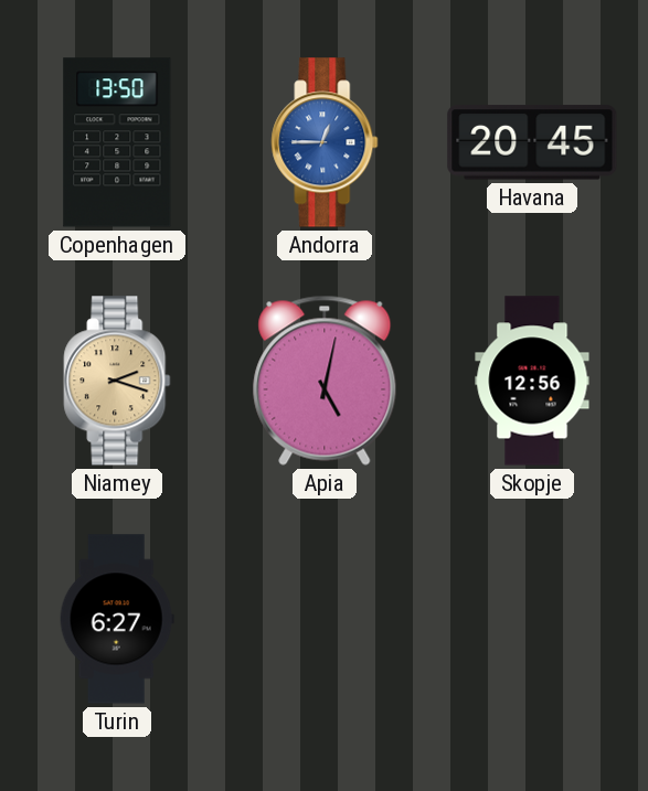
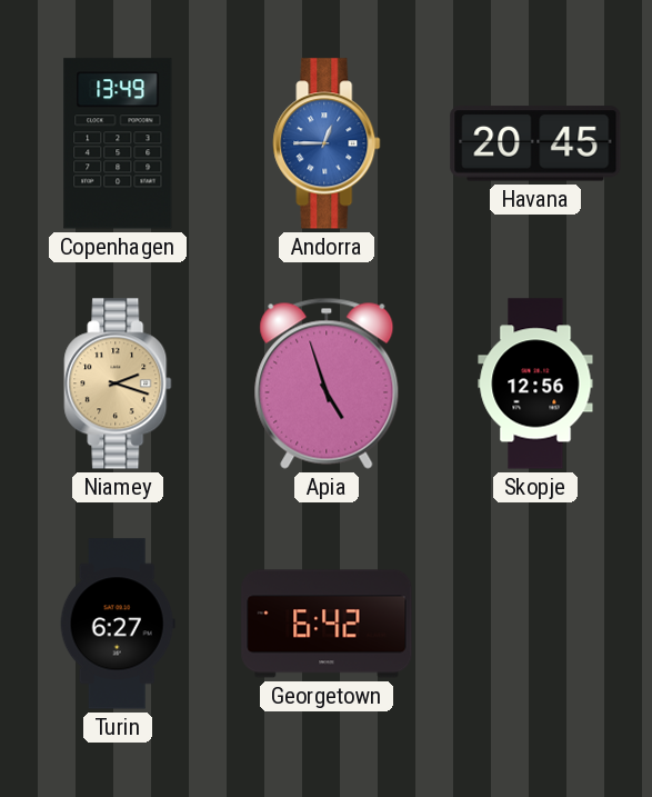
Copenhagen: 13:50 -> 13:49
Apia: 5:02 -> 4:57
Georgetown: none -> 6:42
